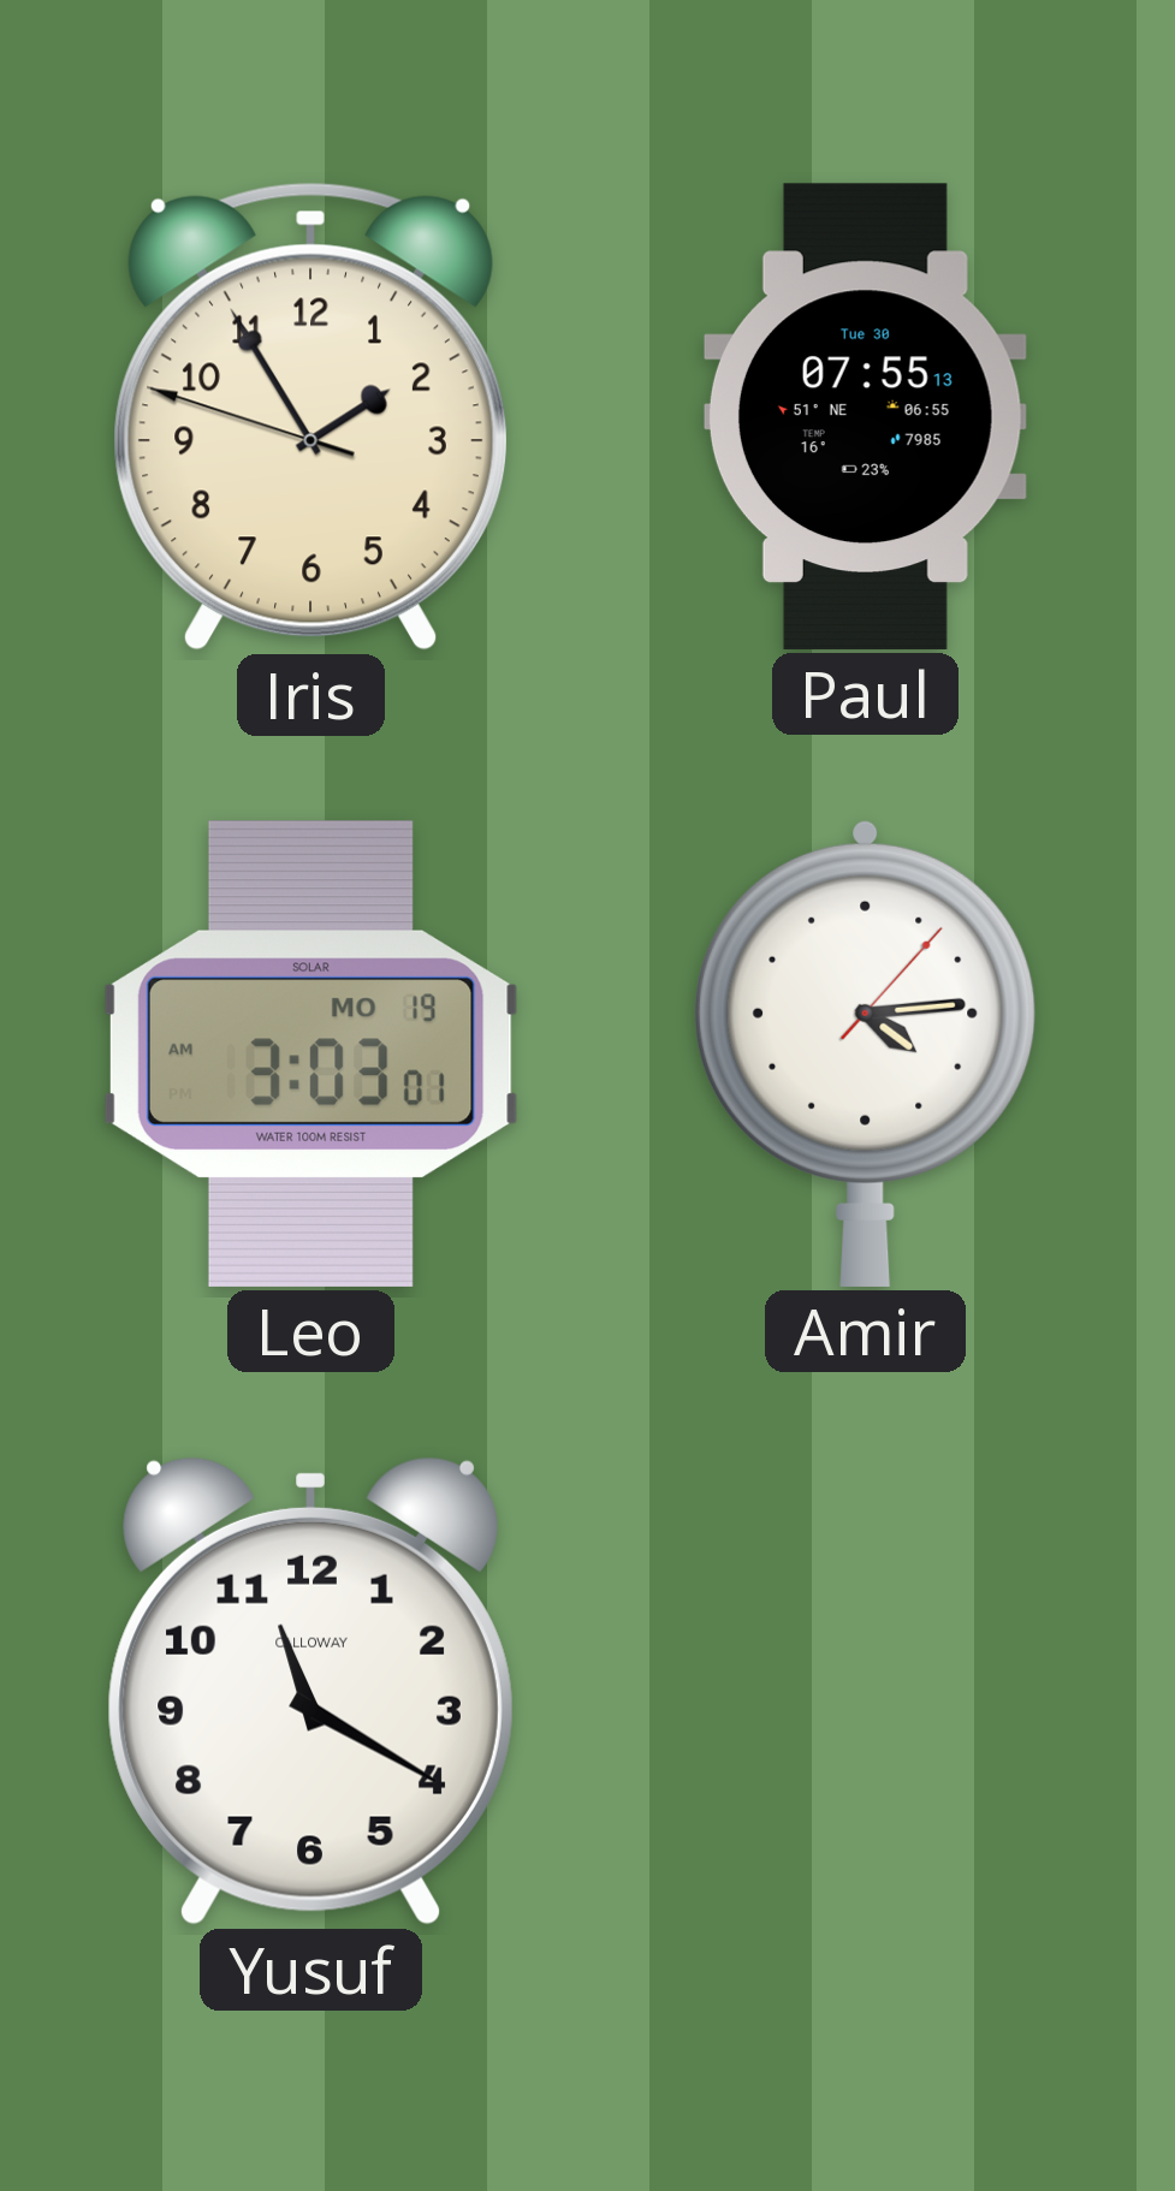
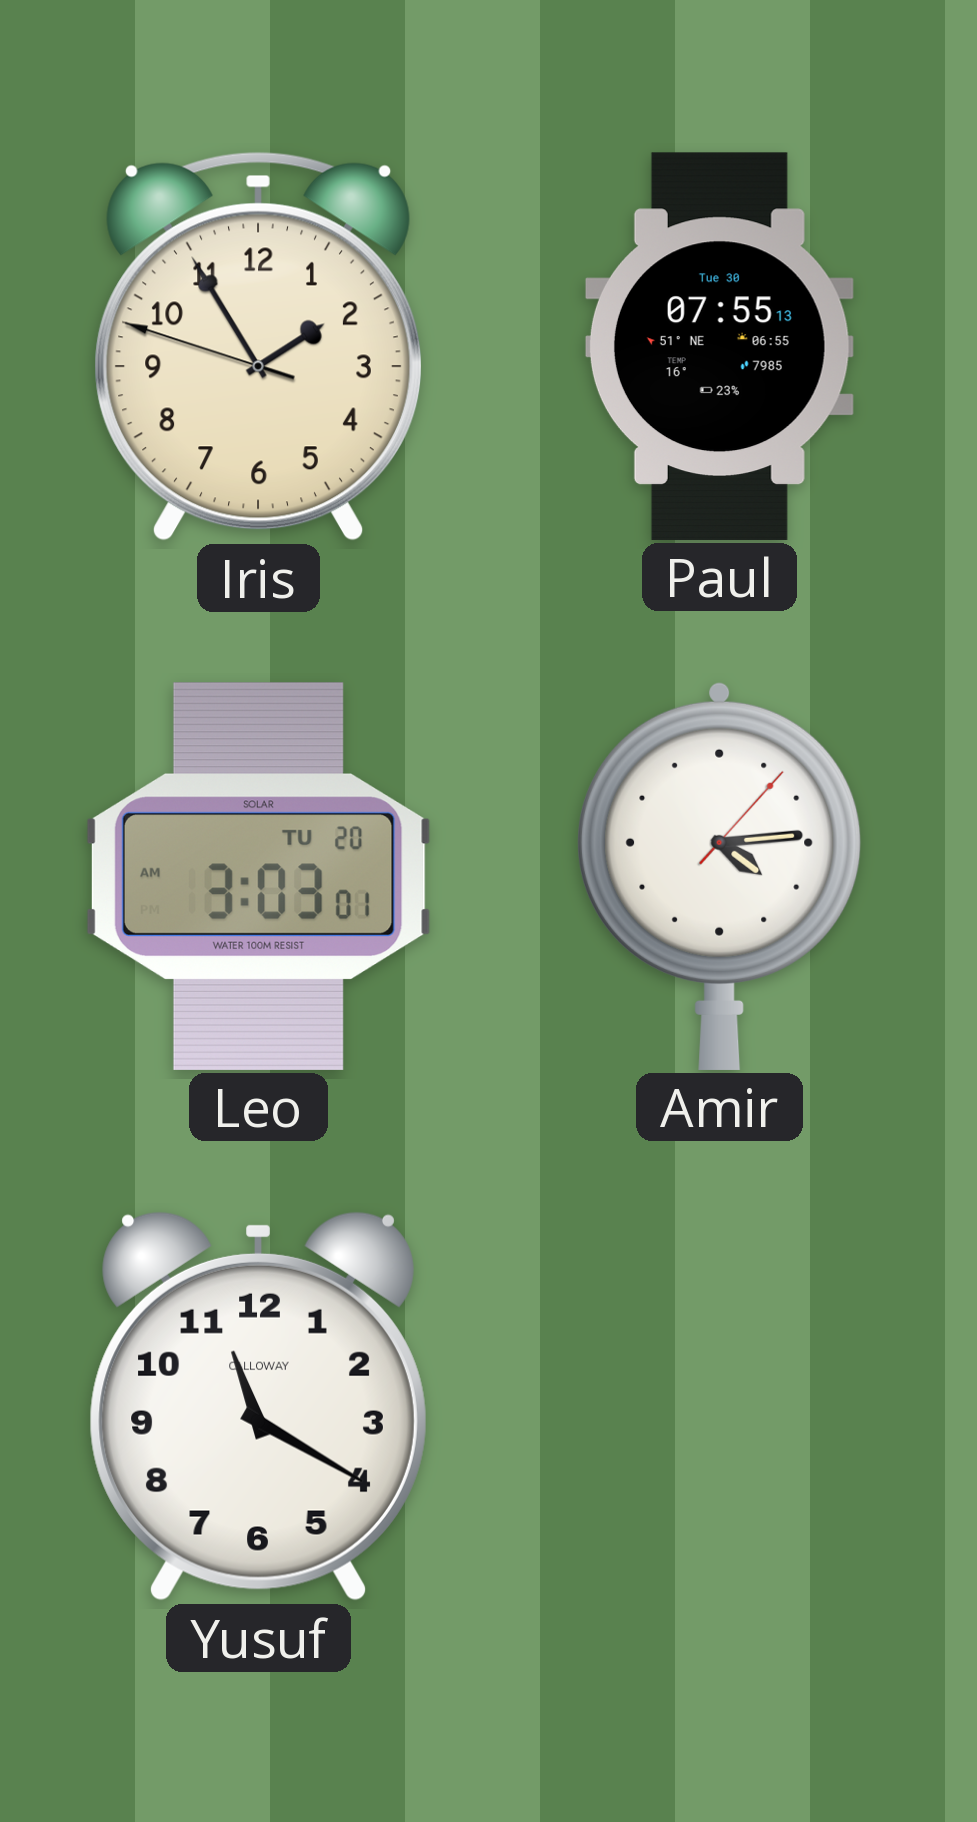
Leo date: MO 19 -> TU 20
